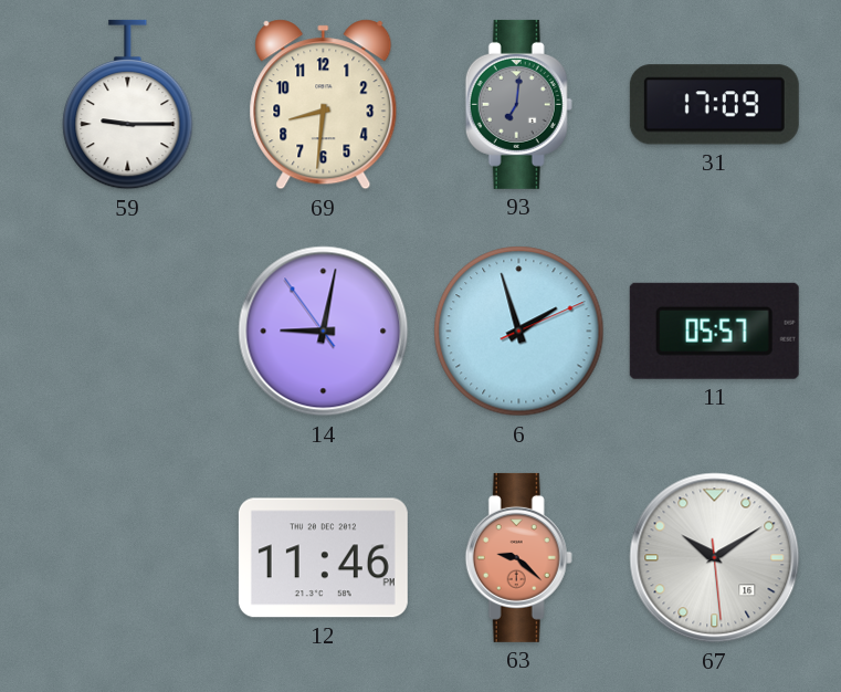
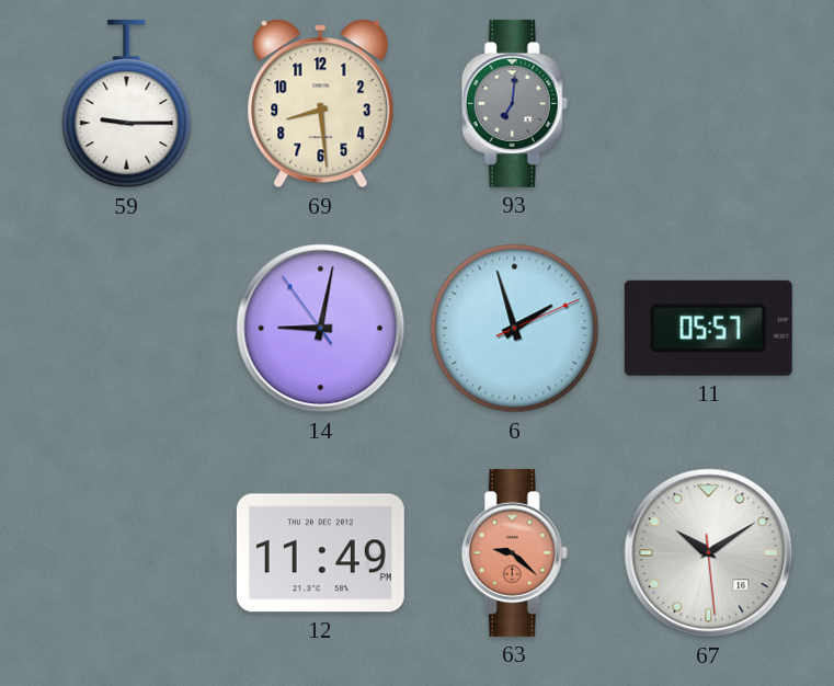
69: 8:31 -> 8:29
31: 17:09 -> none
12: 11:46 -> 11:49
